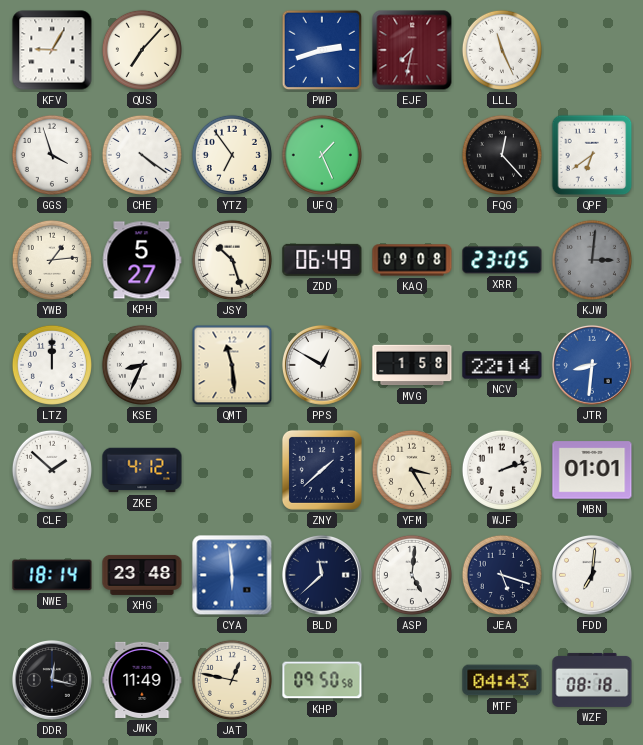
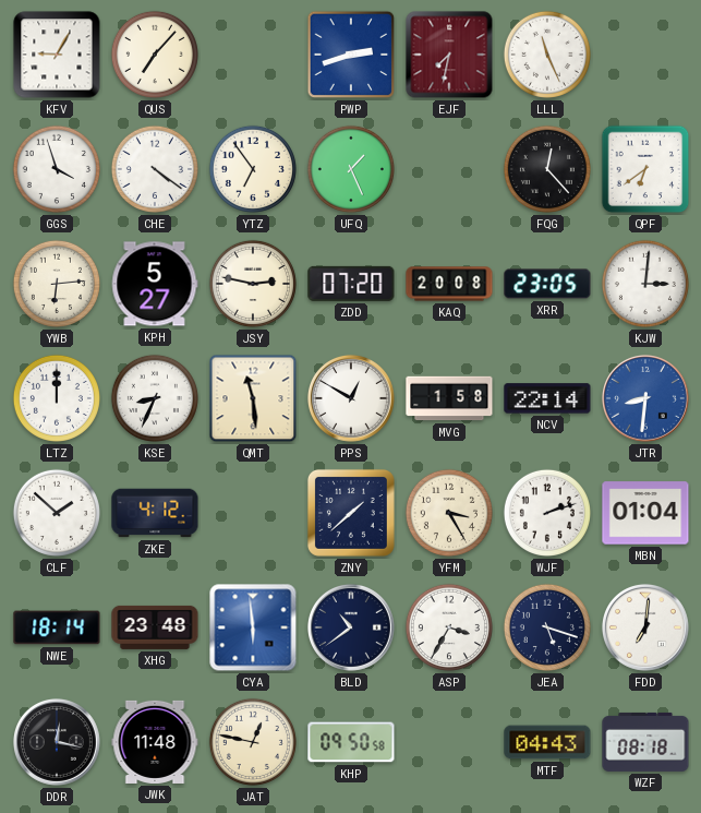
YWB: 1:14 -> 6:14
JSY: 10:27 -> 2:47
ZDD: 06:49 -> 07:20
KAQ: 09:08 -> 20:08
KJW dial: grey -> white
MBN: 01:01 -> 01:04
BLD: 11:38 -> 10:39
ASP: 5:01 -> 3:35
JWK: 11:49 -> 11:48
